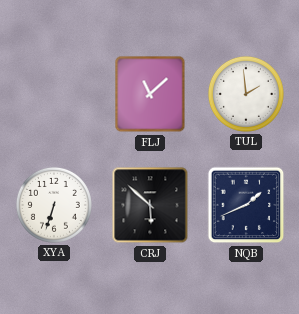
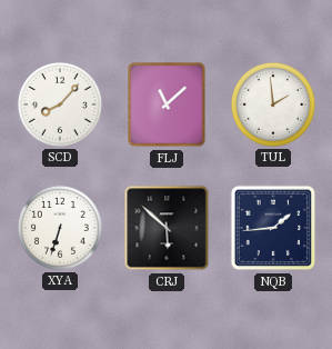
SCD: none -> 8:07
NQB: 1:41 -> 1:44
